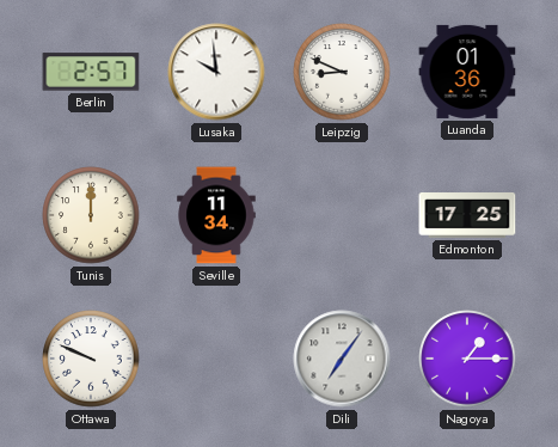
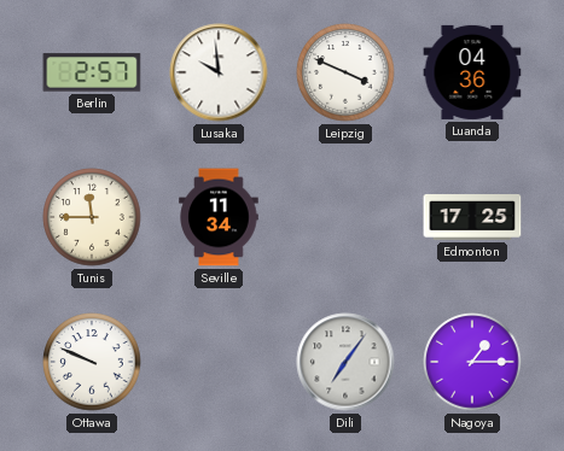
Leipzig: 8:49 -> 3:49
Luanda: 01:36 -> 04:36
Tunis: 12:00 -> 11:45
